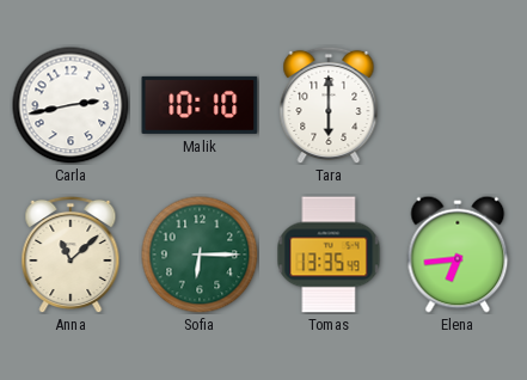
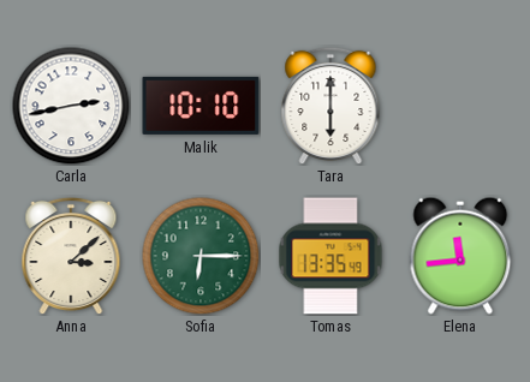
Anna: 11:08 -> 3:08
Elena: 6:44 -> 11:44
